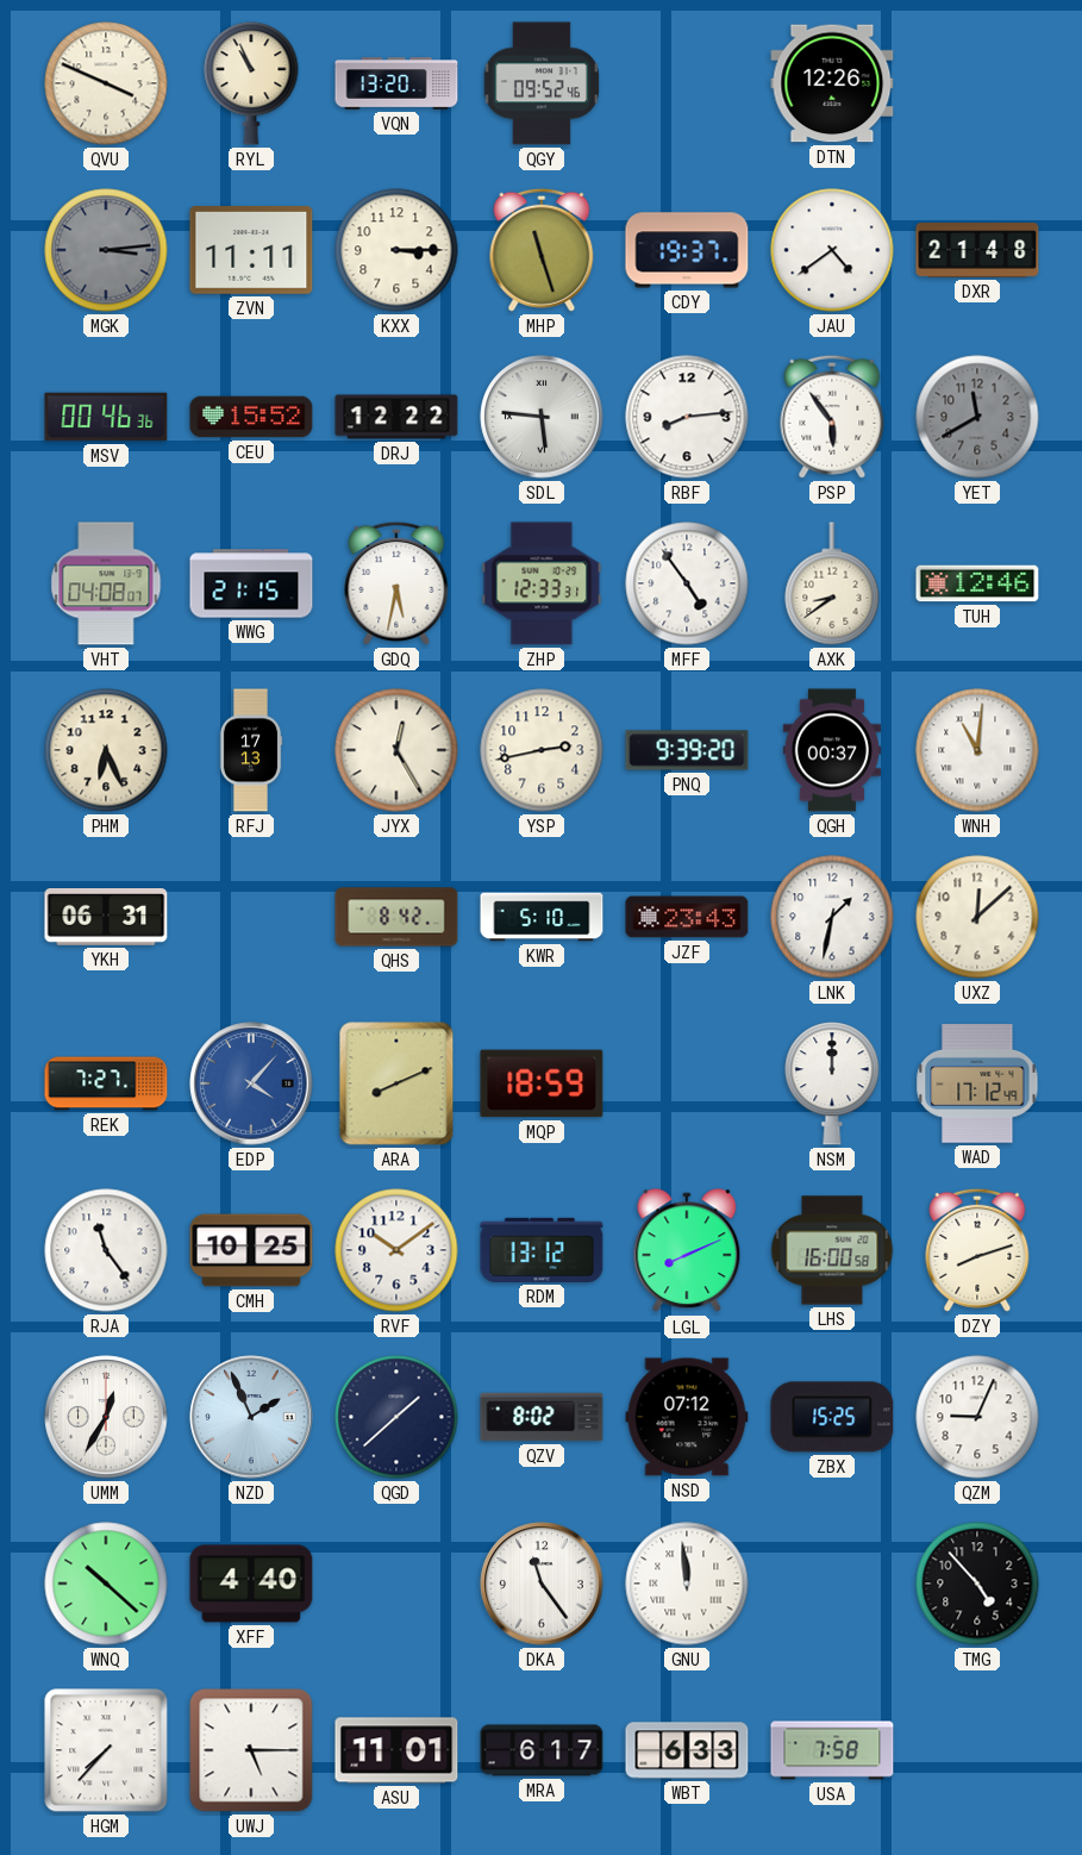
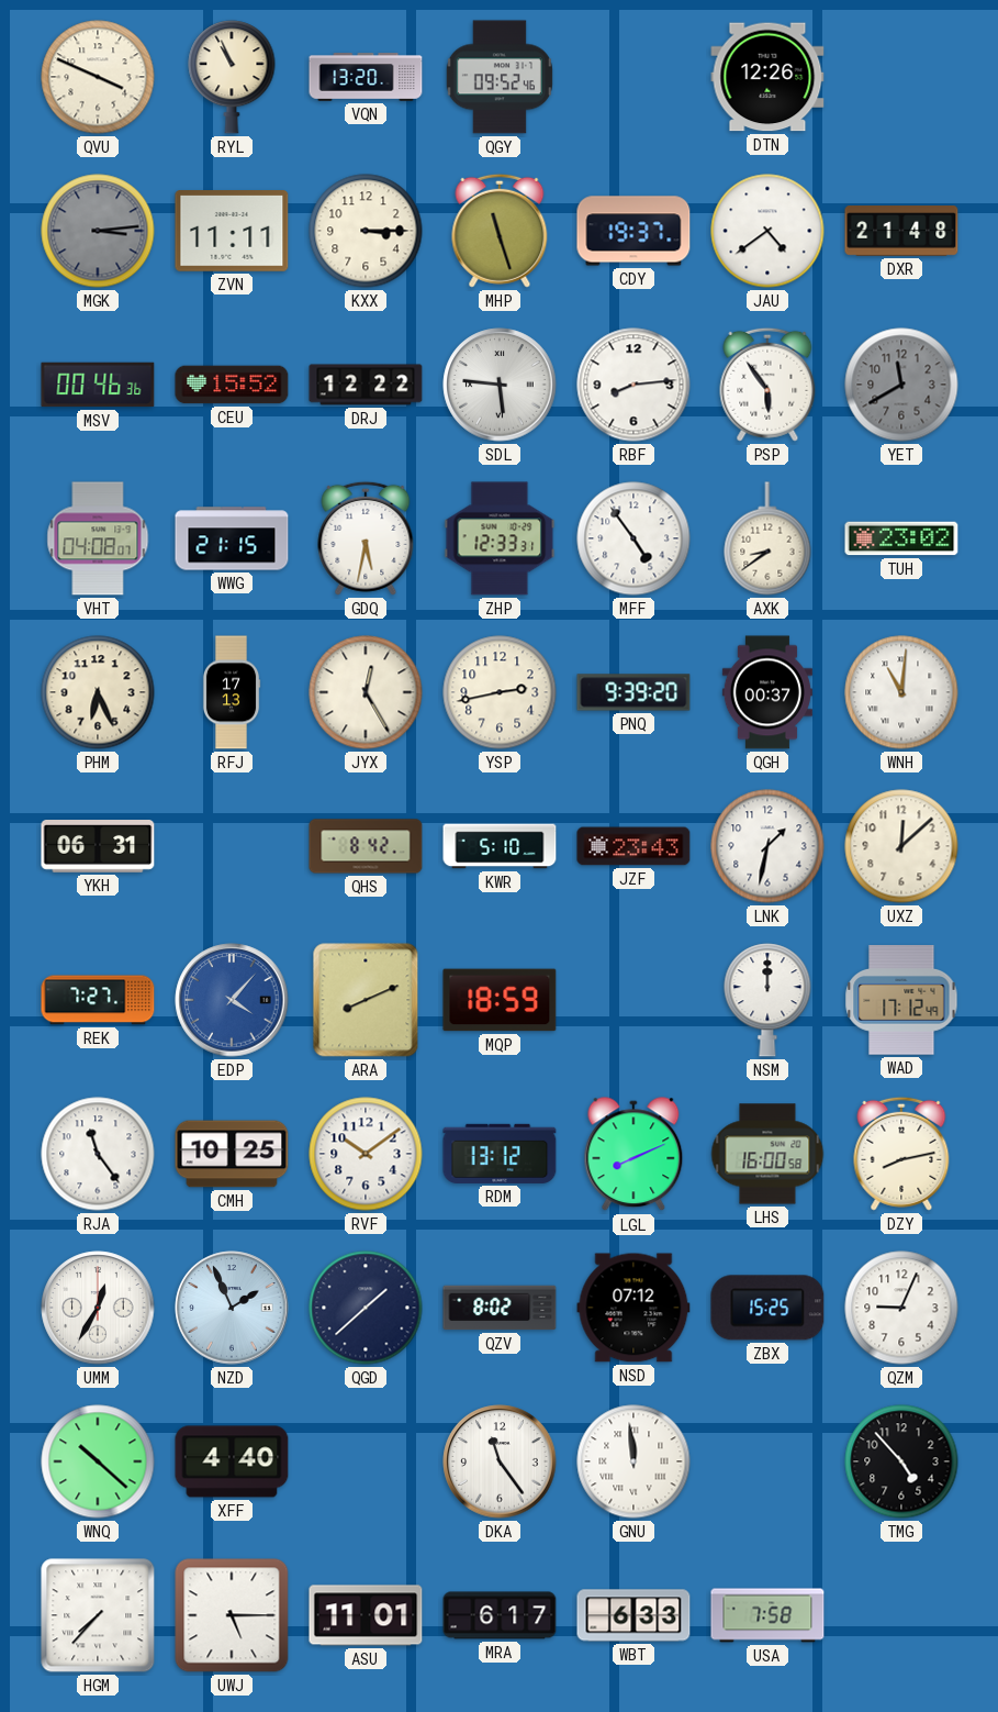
TUH: 12:46 -> 23:02
DZY: 8:12 -> 8:13
